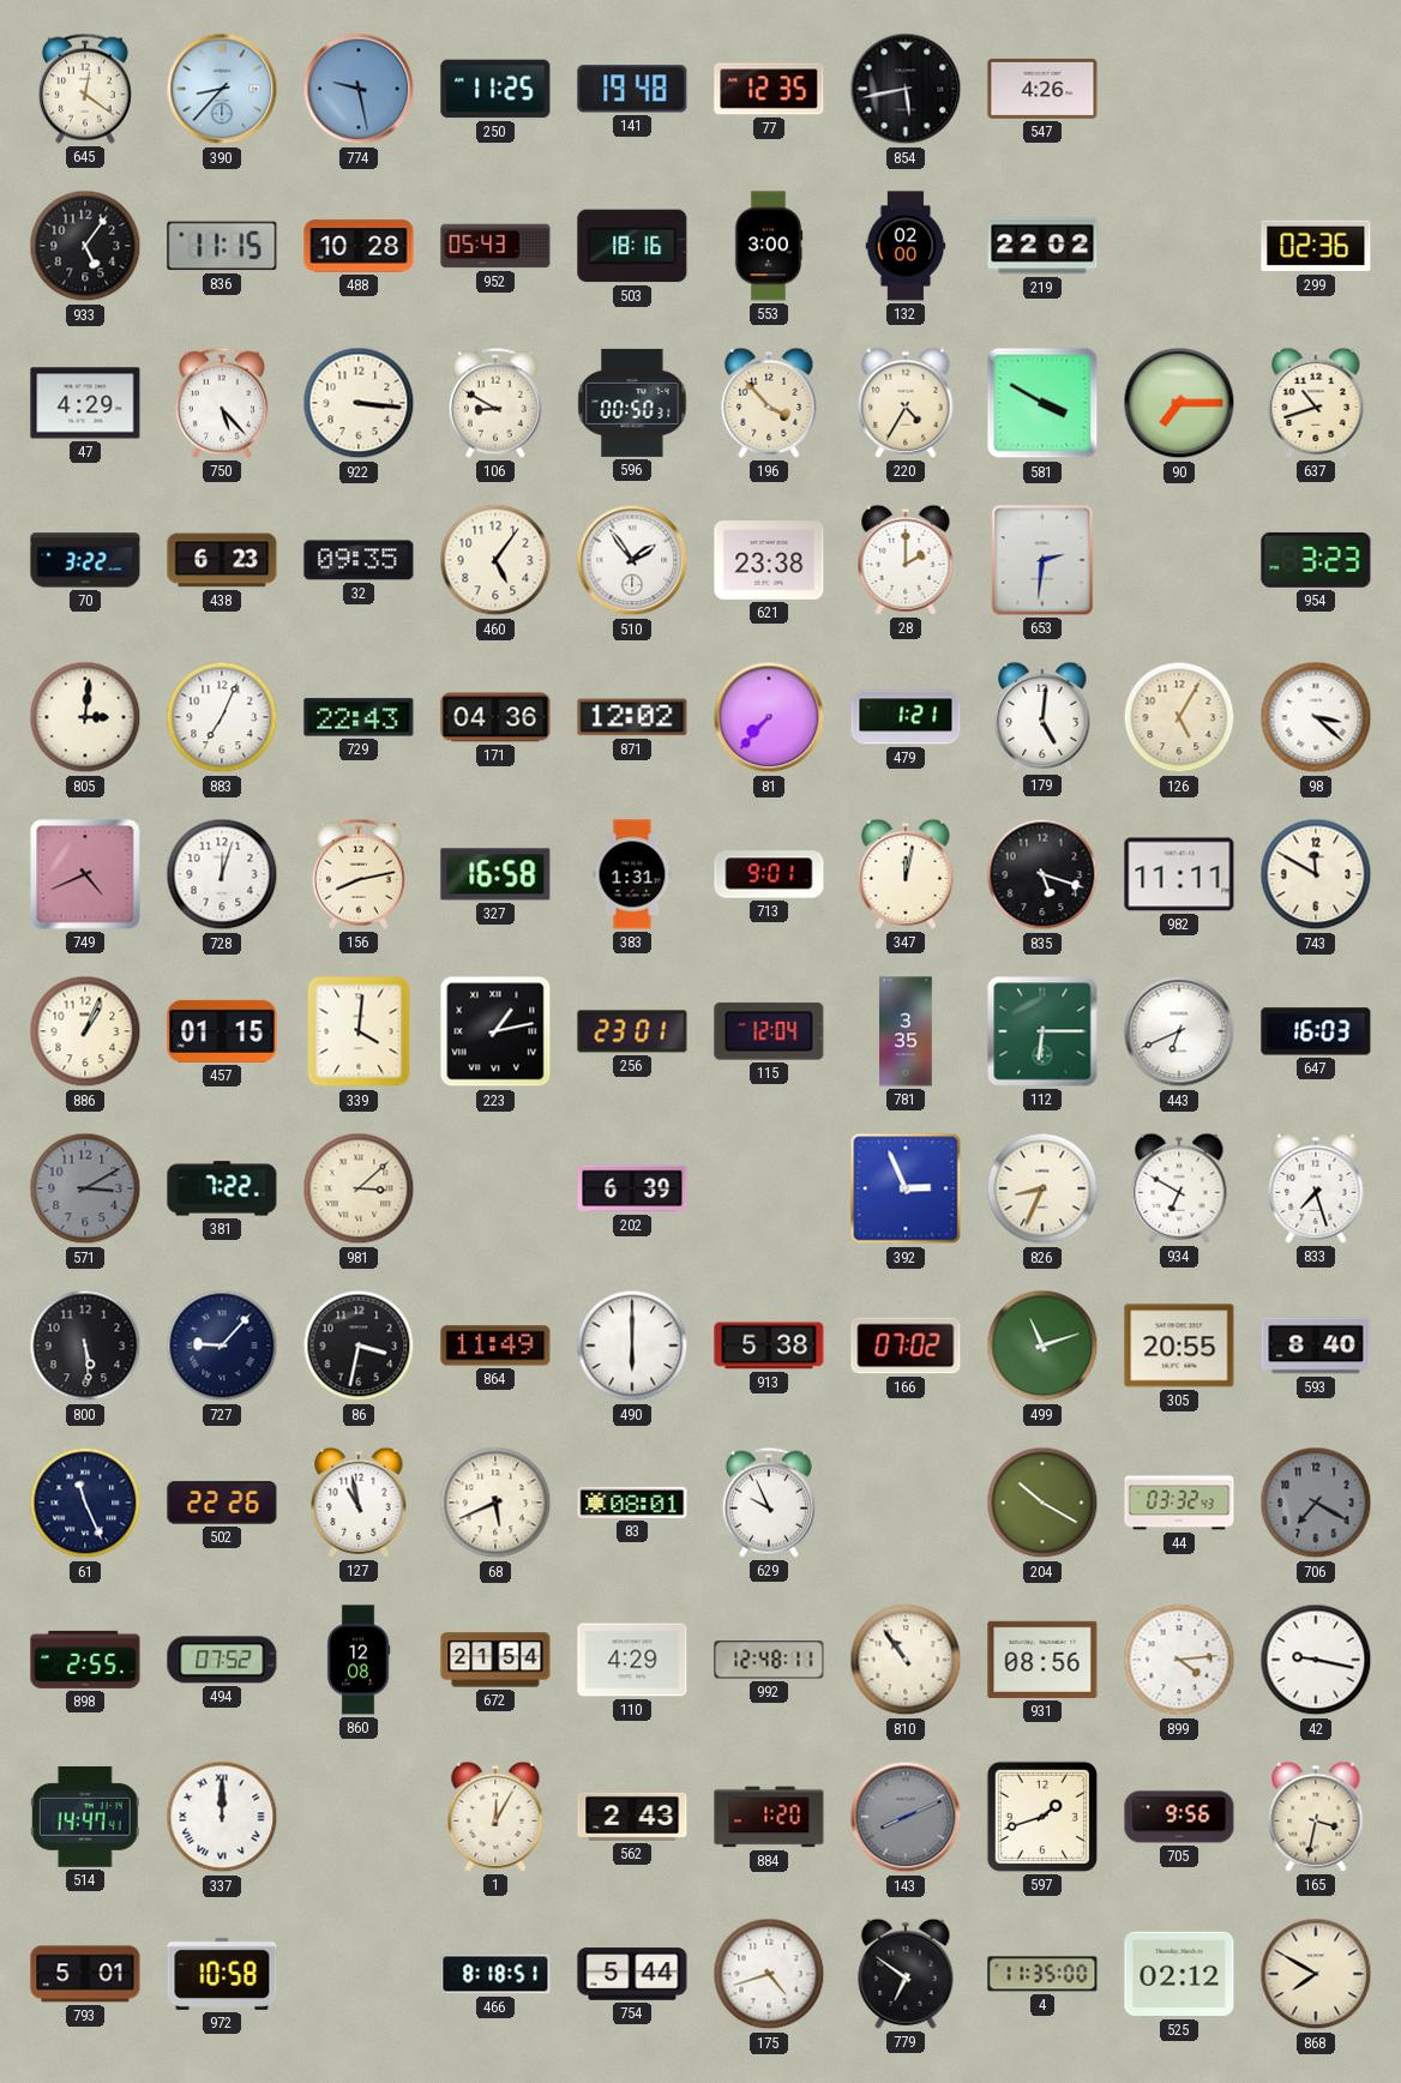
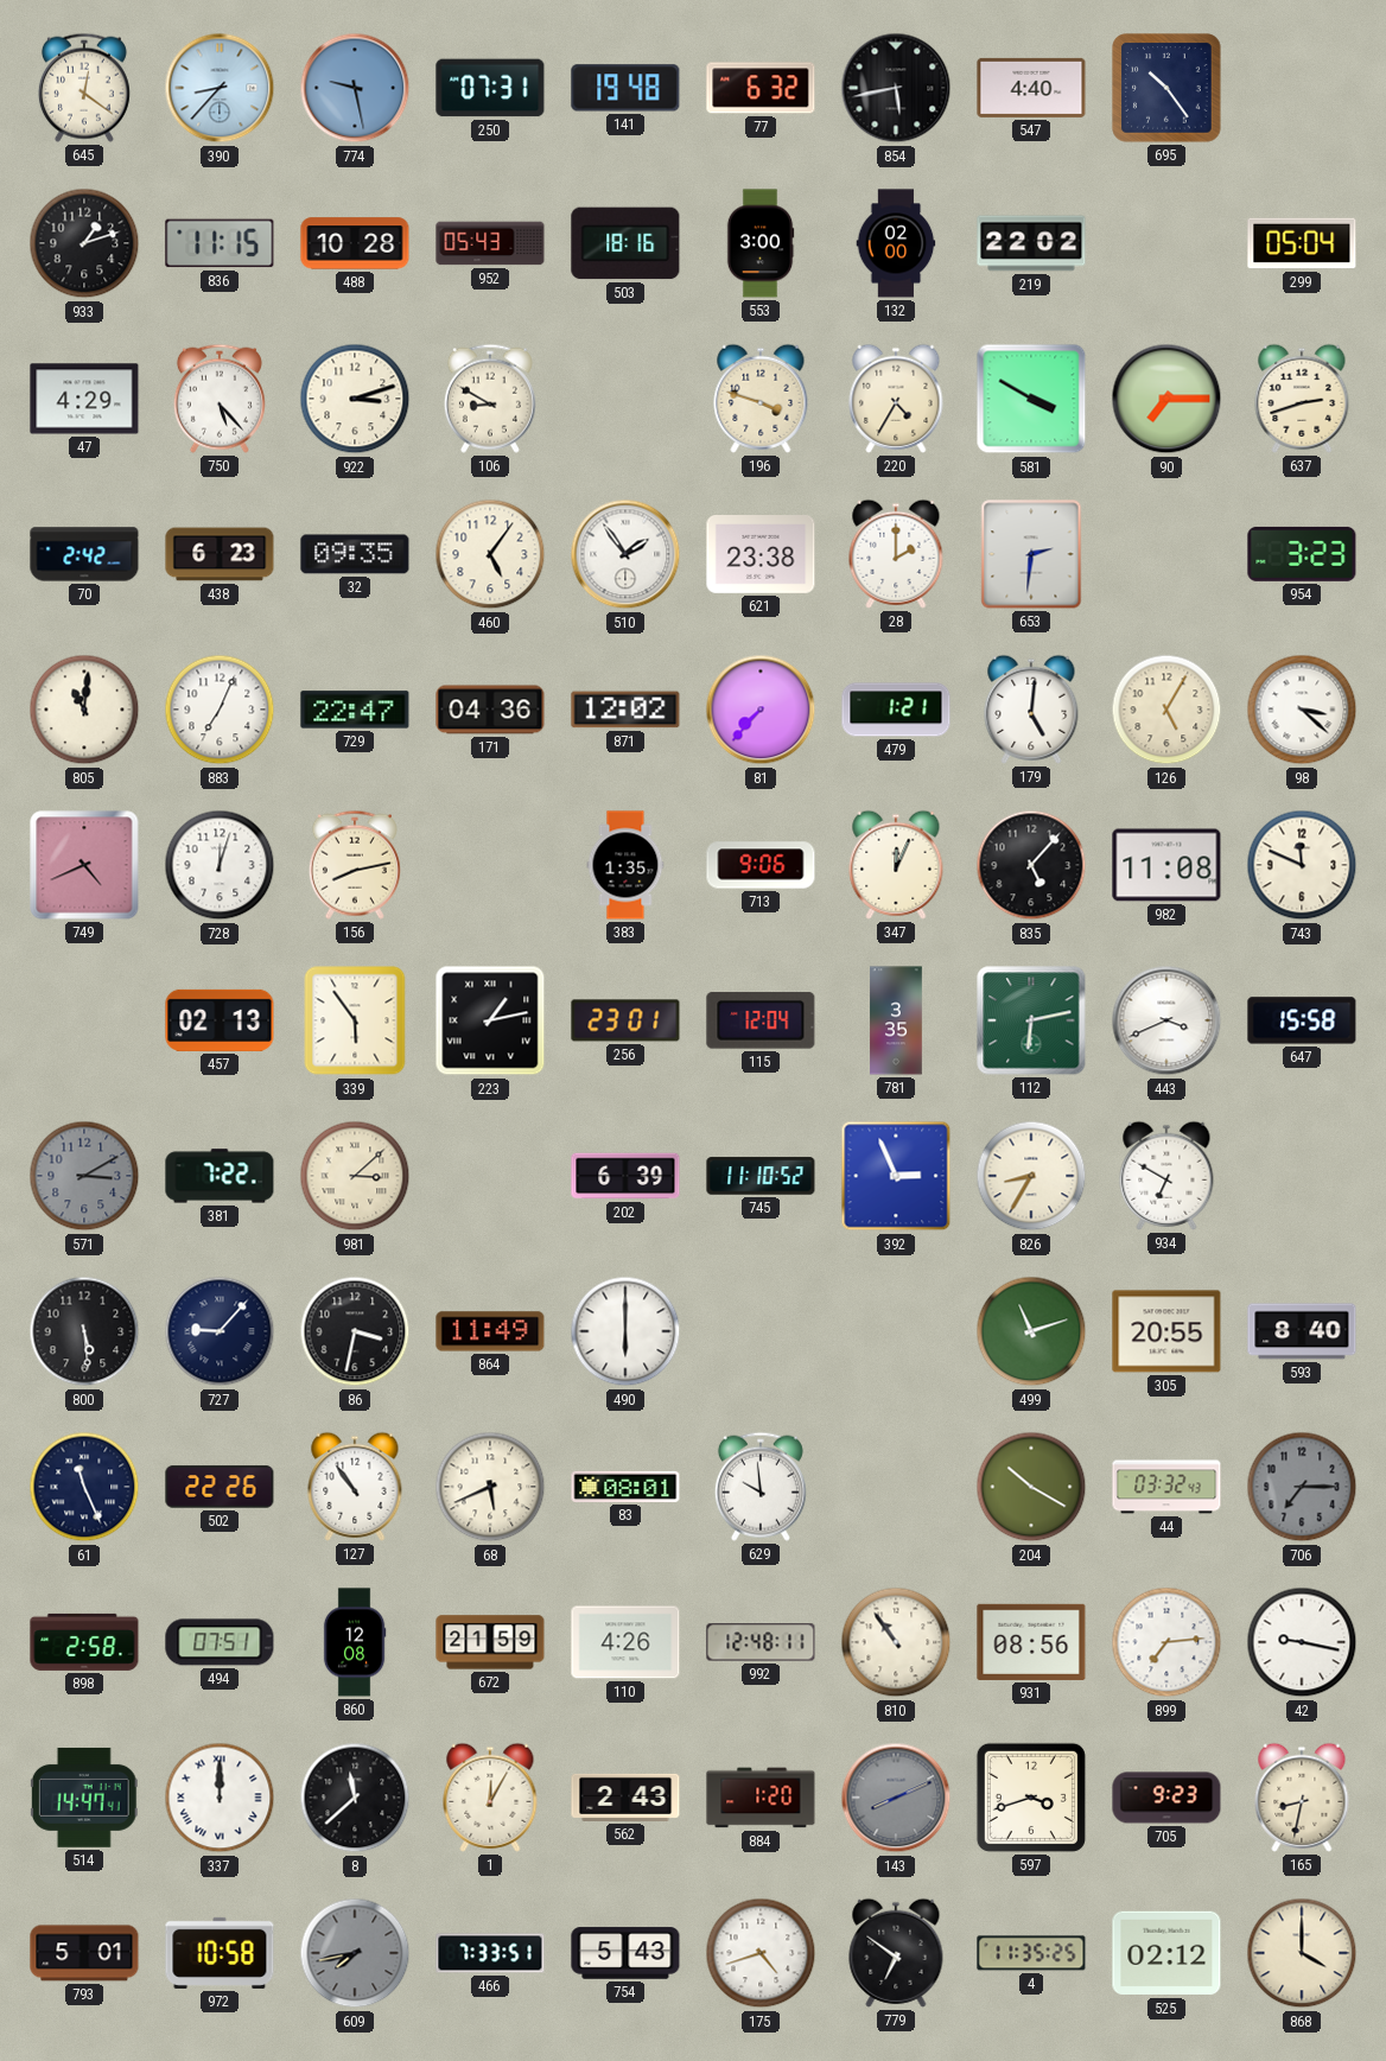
250: 11:25 -> 07:31
77: 12:35 -> 6:32
547: 4:26 -> 4:40
695: none -> 10:24
933: 5:06 -> 1:12
299: 02:36 -> 05:04
922: 3:16 -> 3:12
596: 00:50 -> none
196: 3:53 -> 3:48
637: 10:42 -> 2:42
70: 3:22 -> 2:42
805: 3:01 -> 11:01
729: 22:43 -> 22:47
327: 16:58 -> none
383: 1:31 -> 1:35
713: 9:01 -> 9:06
347: 12:02 -> 12:04
835: 5:18 -> 5:07
982: 11:11 -> 11:08
743: 11:50 -> 11:49
886: 1:04 -> none
457: 01:15 -> 02:13
339: 4:01 -> 5:54
112: 6:15 -> 6:13
443: 6:41 -> 3:41
647: 16:03 -> 15:58
745: none -> 11:10
826: 8:34 -> 8:35
833: 7:27 -> none
913: 5:38 -> none
166: 07:02 -> none
127: 10:58 -> 10:54
629: 9:56 -> 9:59
706: 7:20 -> 7:15
898: 2:55 -> 2:58
494: 07:52 -> 07:51
672: 21:54 -> 21:59
110: 4:29 -> 4:26
899: 4:14 -> 7:14
8: none -> 11:38
597: 1:42 -> 3:42
705: 9:56 -> 9:23
165: 3:32 -> 8:32
609: none -> 7:43
466: 8:18 -> 7:33
754: 5:44 -> 5:43
4: 11:35:00 -> 11:35:25
868: 7:50 -> 4:00
